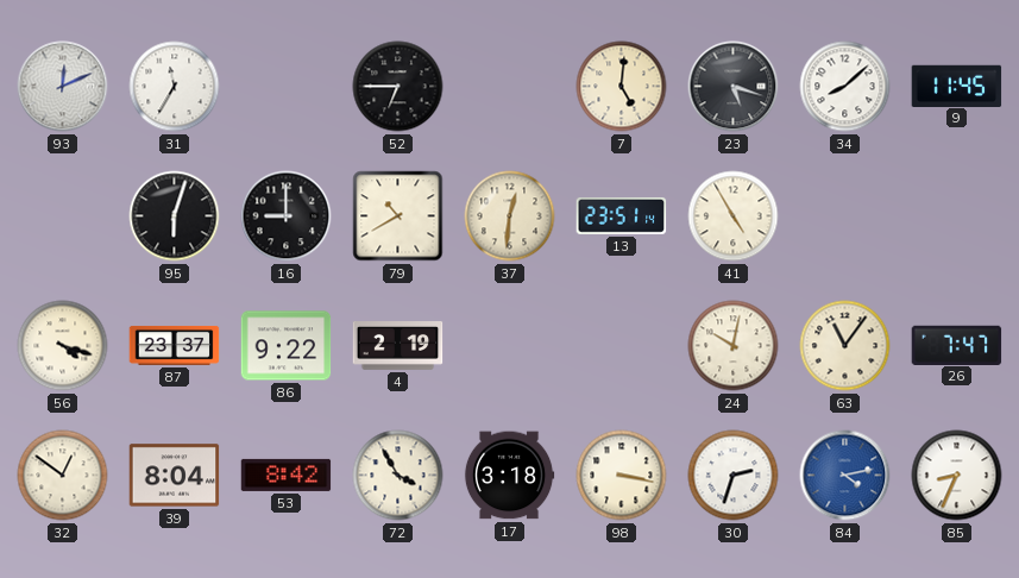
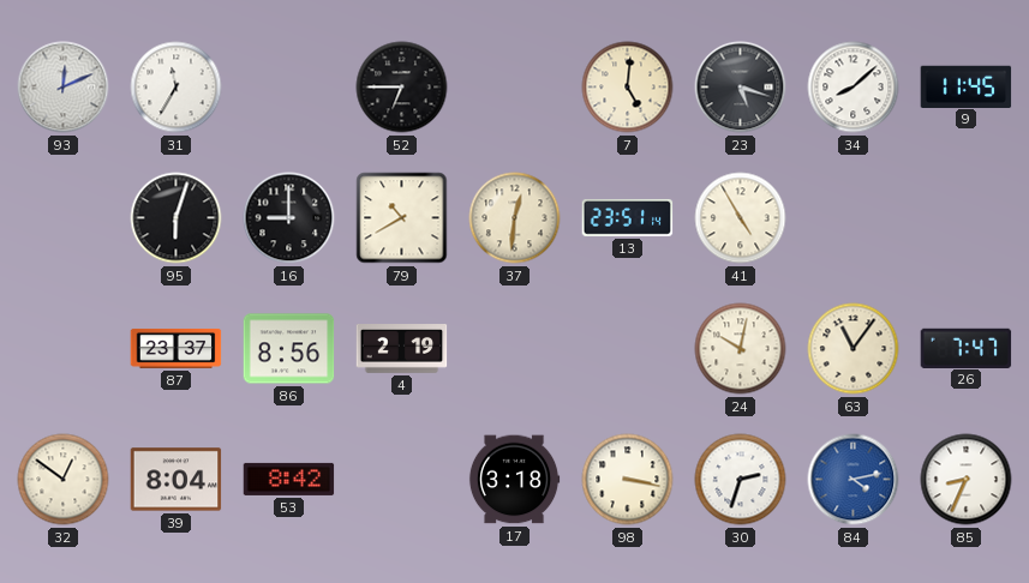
56: 4:18 -> none
86: 9:22 -> 8:56
72: 3:55 -> none
